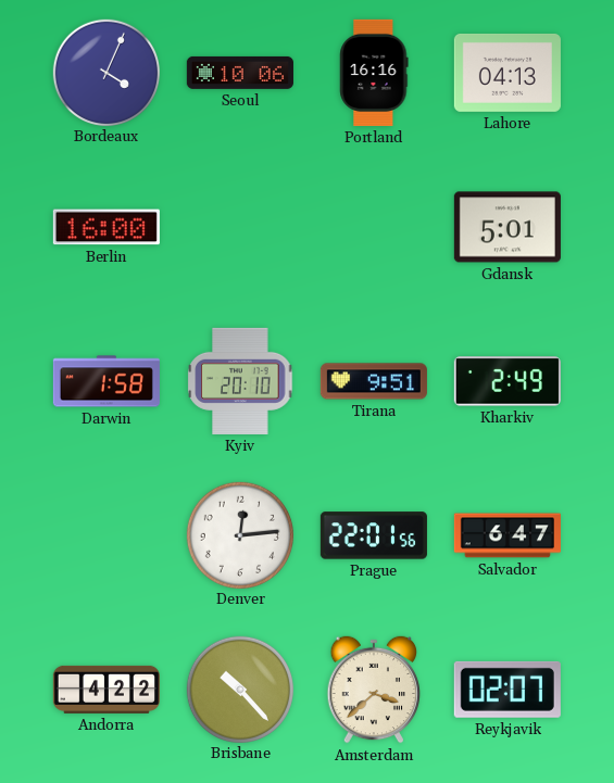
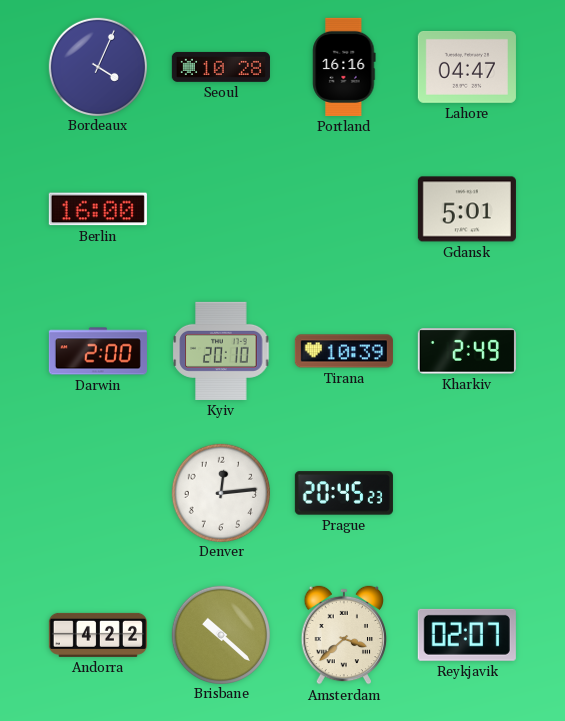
Seoul: 10:06 -> 10:28
Lahore: 04:13 -> 04:47
Darwin: 1:58 -> 2:00
Tirana: 9:51 -> 10:39
Prague: 22:01 -> 20:45
Salvador: 6:47 -> none
Brisbane: 10:23 -> 10:22
